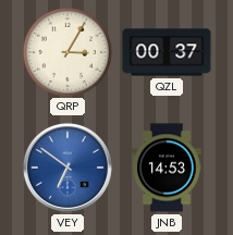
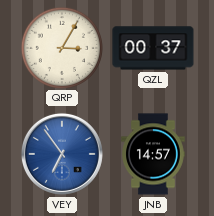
VEY: 6:51 -> 6:54
JNB: 14:53 -> 14:57
